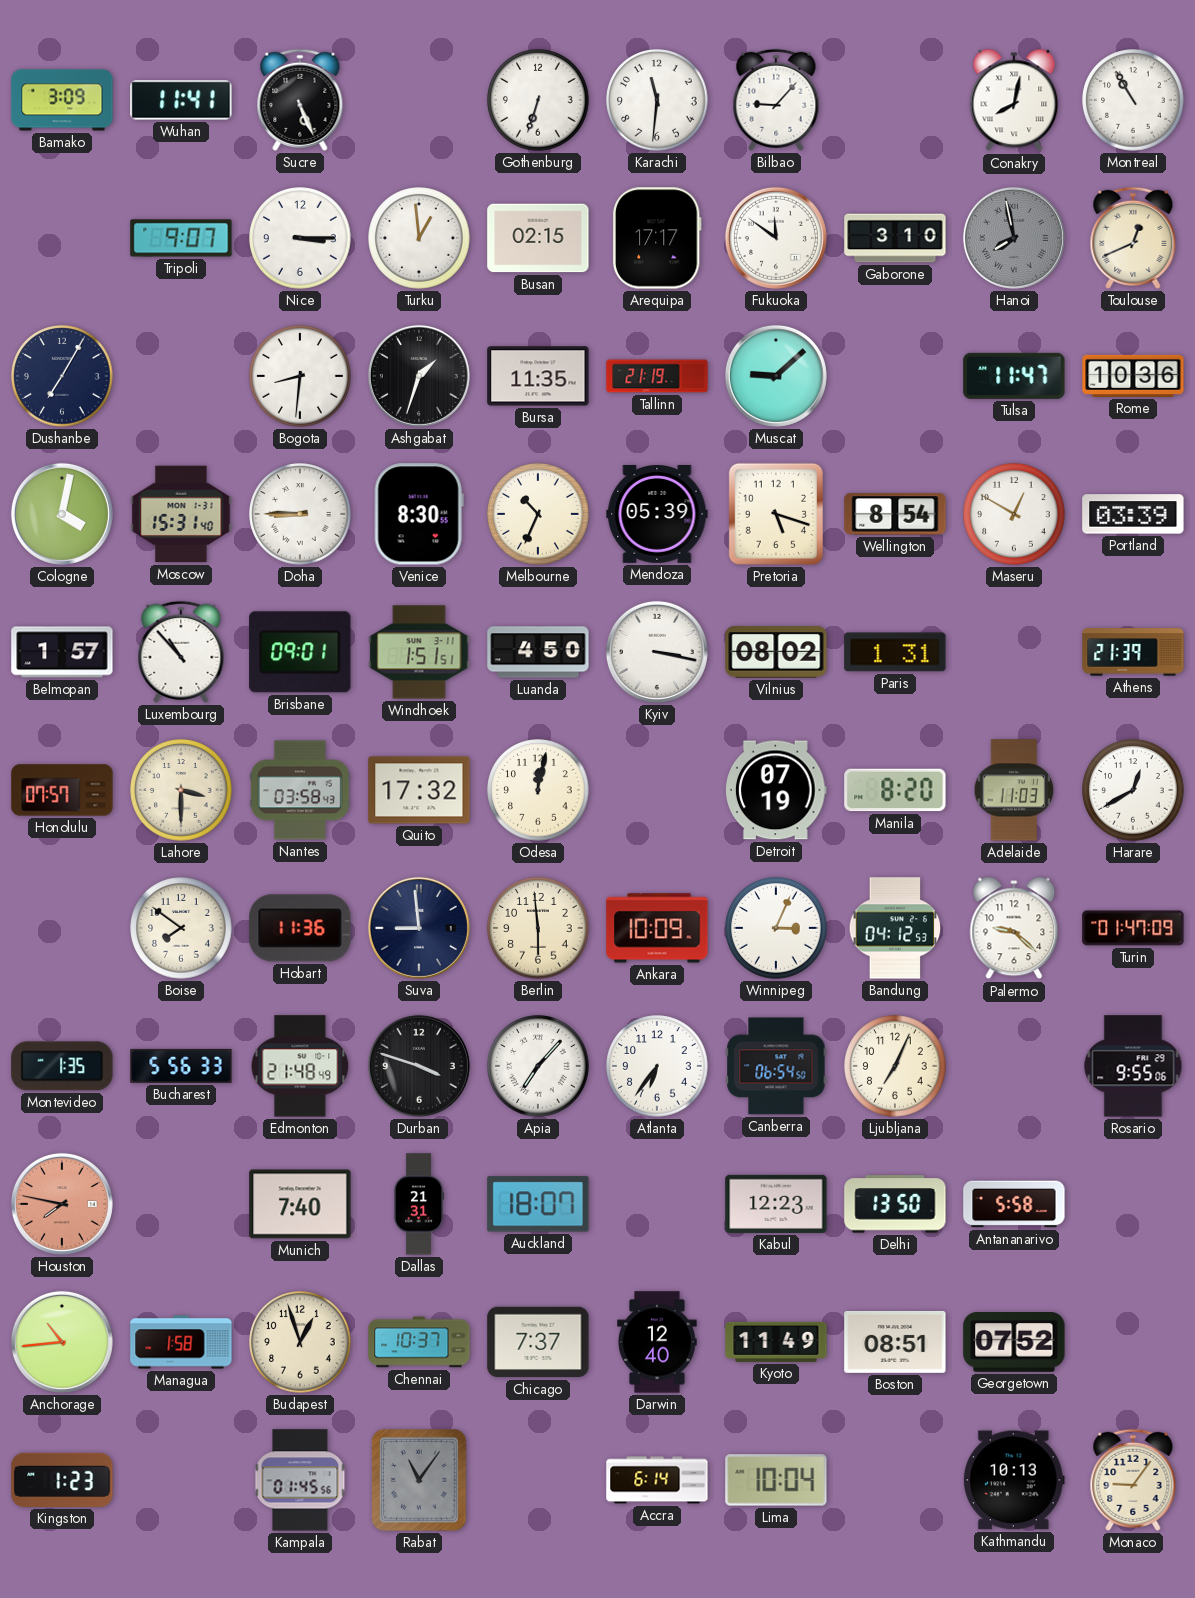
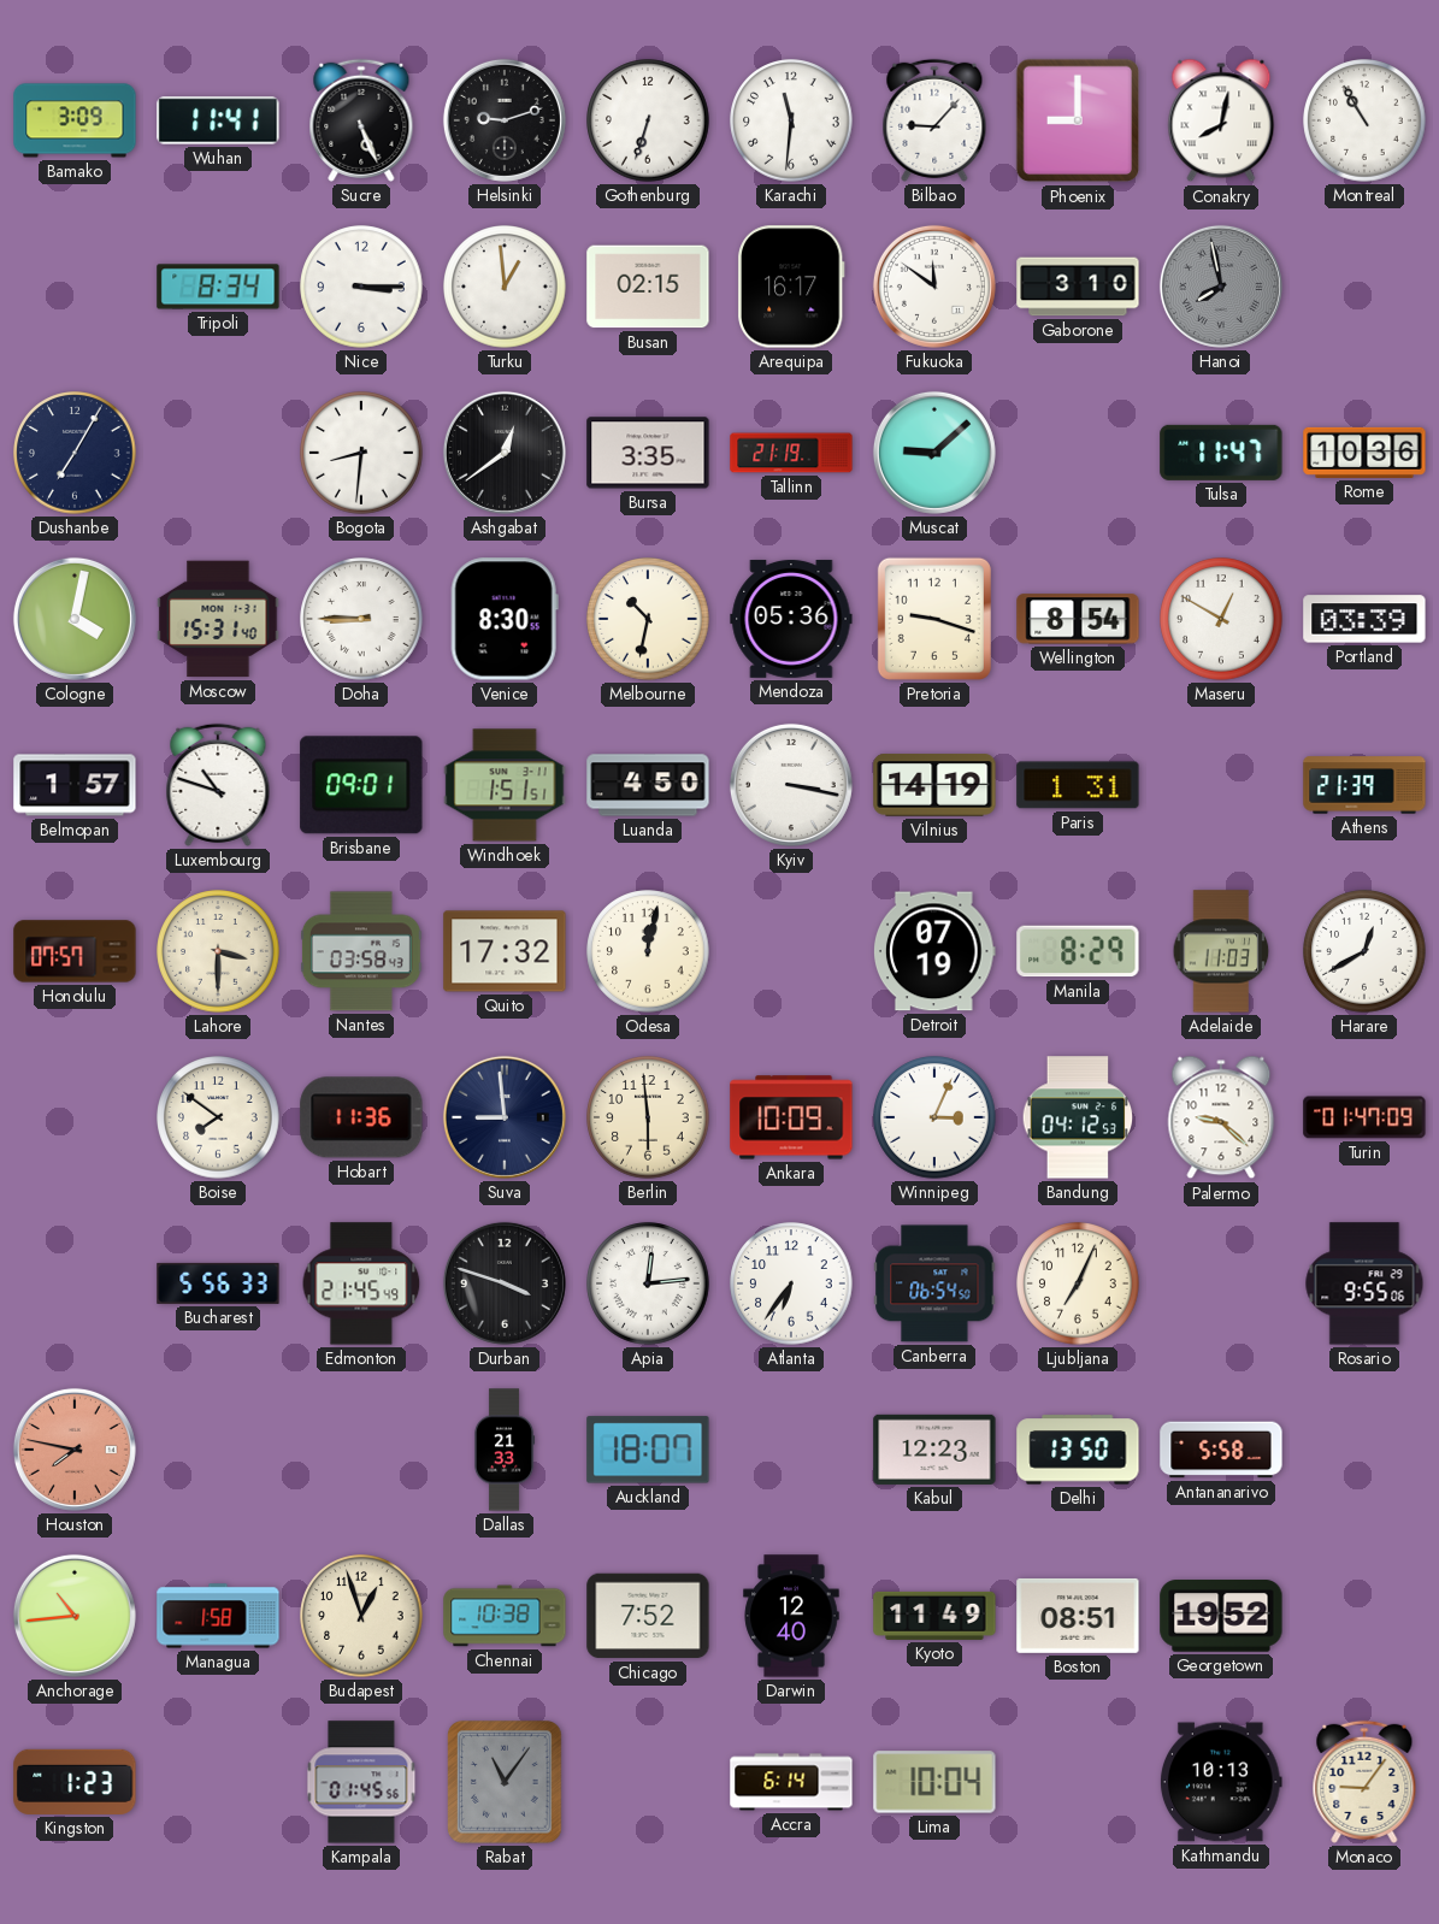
Helsinki: none -> 9:12
Phoenix: none -> 9:00
Tripoli: 9:07 -> 8:34
Arequipa: 17:17 -> 16:17
Toulouse: 12:41 -> none
Ashgabat: 1:33 -> 12:39
Bursa: 11:35 -> 3:35
Melbourne: 10:34 -> 10:32
Mendoza: 05:39 -> 05:36
Pretoria: 5:18 -> 9:18
Luxembourg: 10:53 -> 10:48
Vilnius: 08:02 -> 14:19
Manila: 8:20 -> 8:29
Montevideo: 1:35 -> none
Edmonton: 21:48 -> 21:45
Apia: 7:07 -> 12:14
Munich: 7:40 -> none
Dallas: 21:31 -> 21:33
Chennai: 10:37 -> 10:38
Chicago: 7:37 -> 7:52
Georgetown: 07:52 -> 19:52
